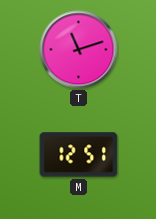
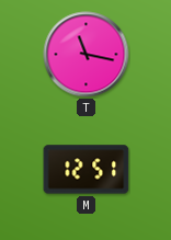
T: 11:12 -> 11:17
